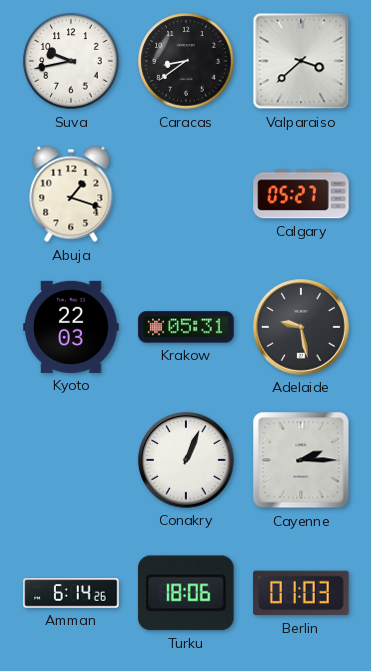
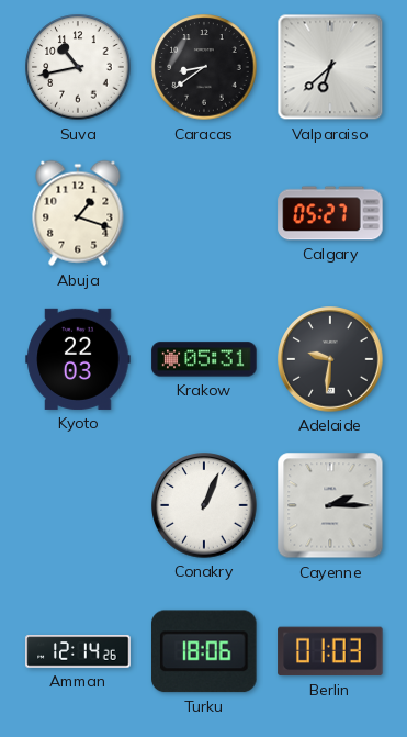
Suva: 9:43 -> 10:43
Valparaiso: 3:38 -> 6:38
Adelaide: 9:28 -> 9:31
Amman: 6:14 -> 12:14
